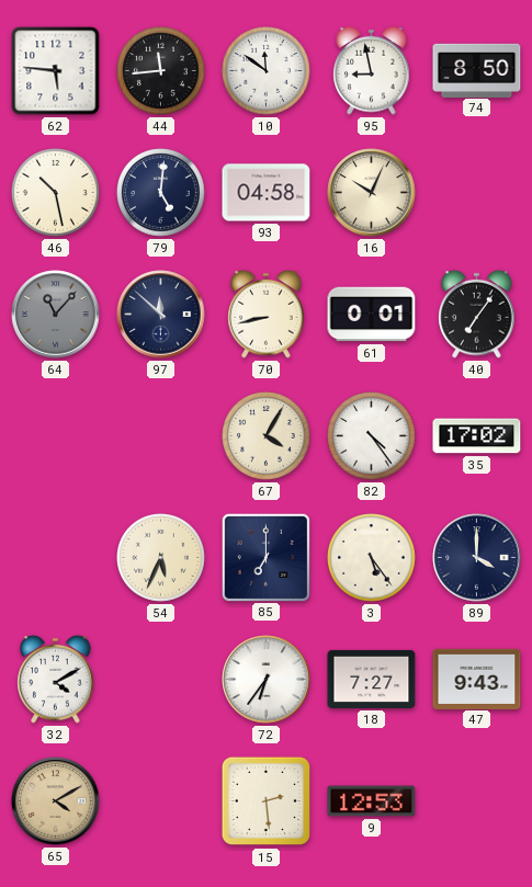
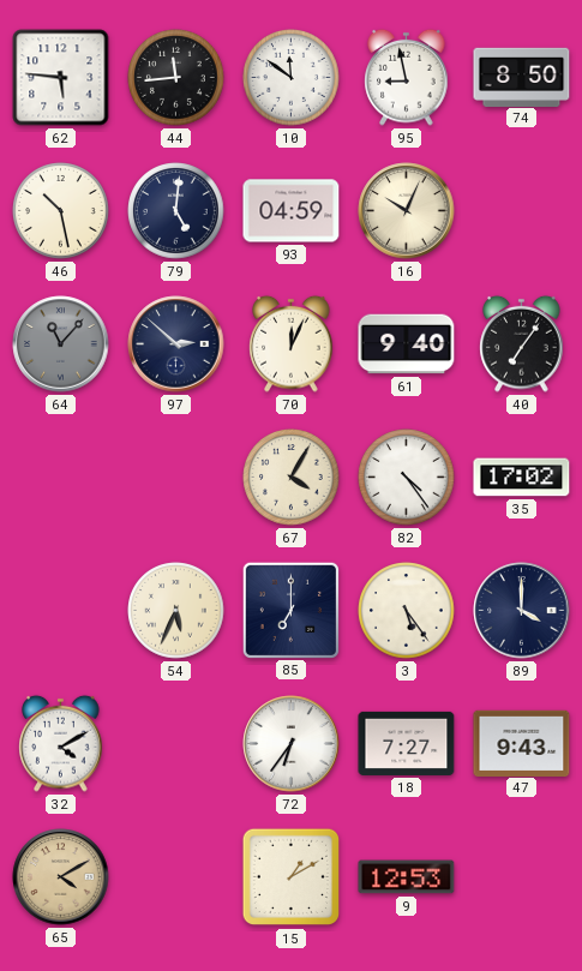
93: 04:58 -> 04:59
97: 11:52 -> 2:52
70: 8:43 -> 12:04
61: 0:01 -> 9:40
15: 2:29 -> 1:10
